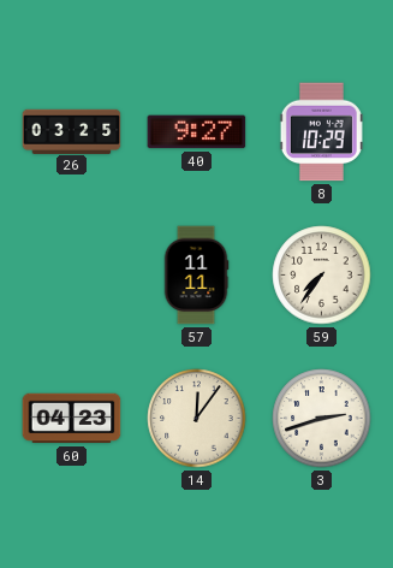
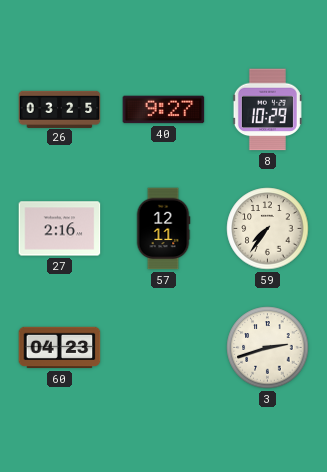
27: none -> 2:16
57: 11:11 -> 12:11
14: 12:06 -> none
